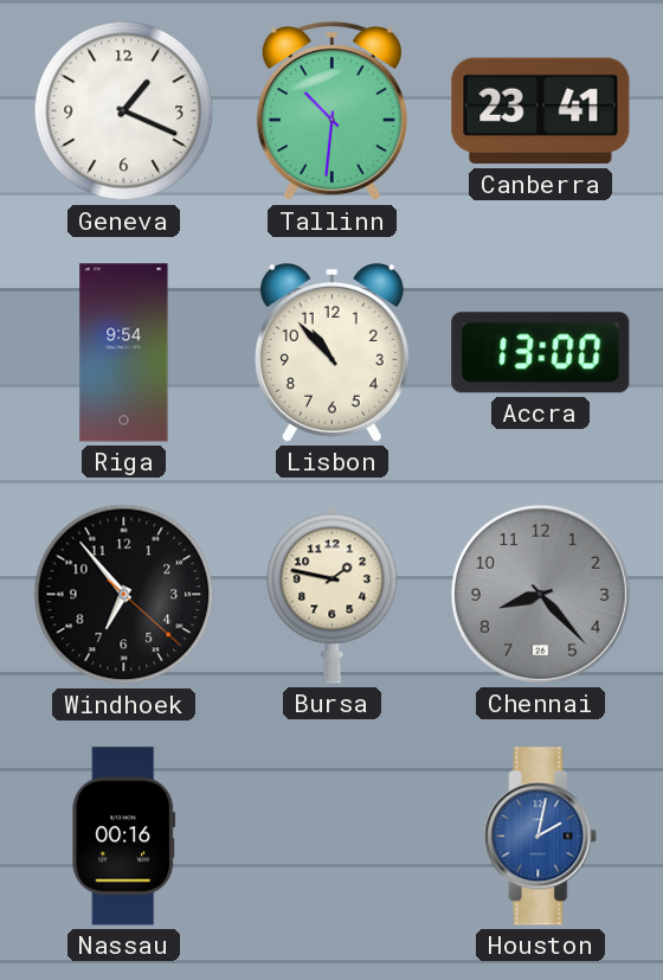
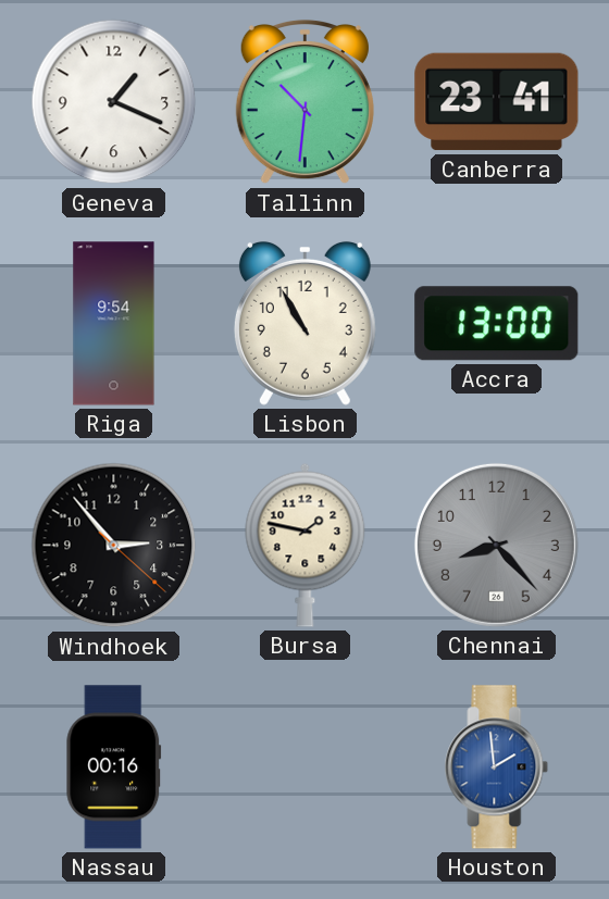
Lisbon: 10:53 -> 10:55
Windhoek: 6:53 -> 2:53
Houston: 2:02 -> 1:59
